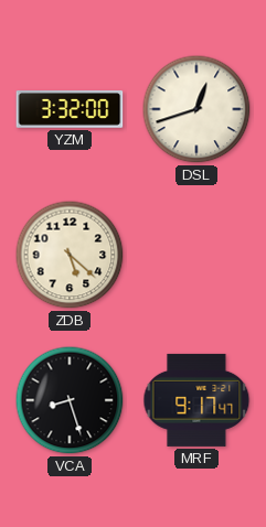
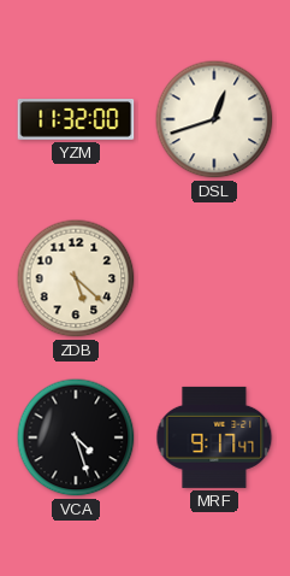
YZM: 3:32 -> 11:32
VCA: 8:27 -> 4:27
